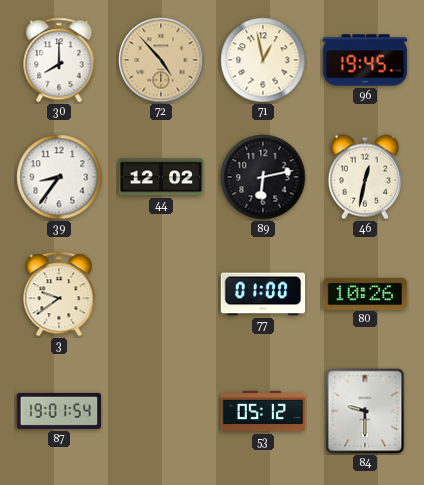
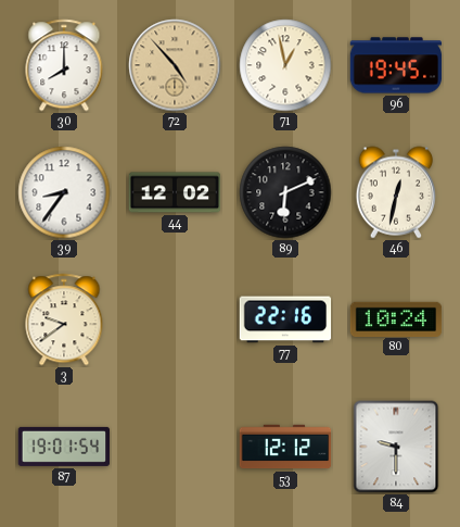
89: 6:13 -> 6:11
77: 01:00 -> 22:16
80: 10:26 -> 10:24
53: 05:12 -> 12:12
